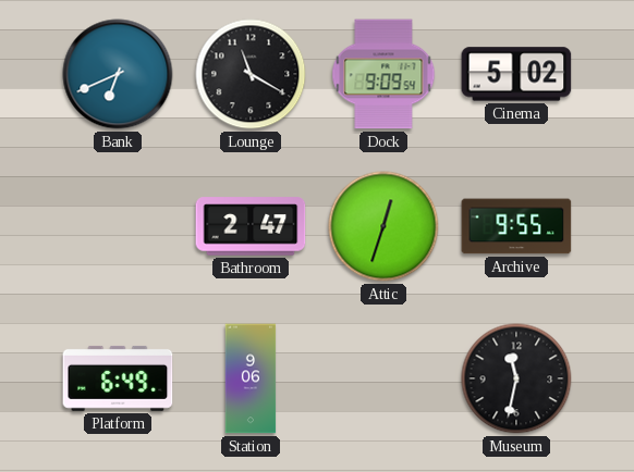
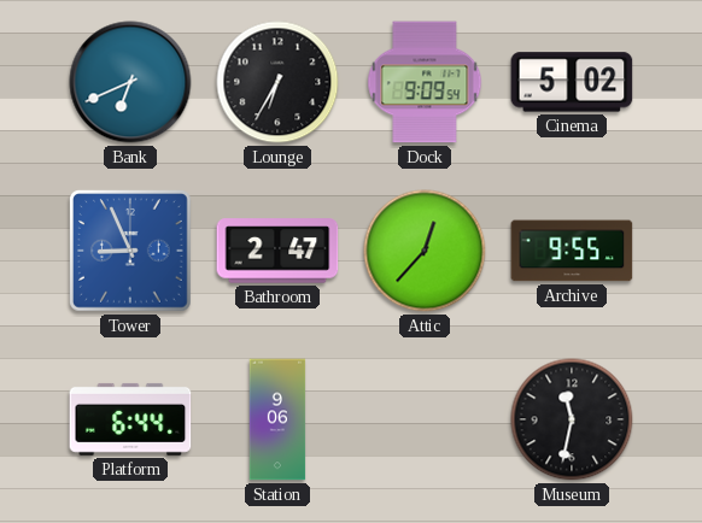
Lounge: 11:20 -> 6:35
Tower: none -> 8:56
Attic: 12:33 -> 12:37
Platform: 6:49 -> 6:44
